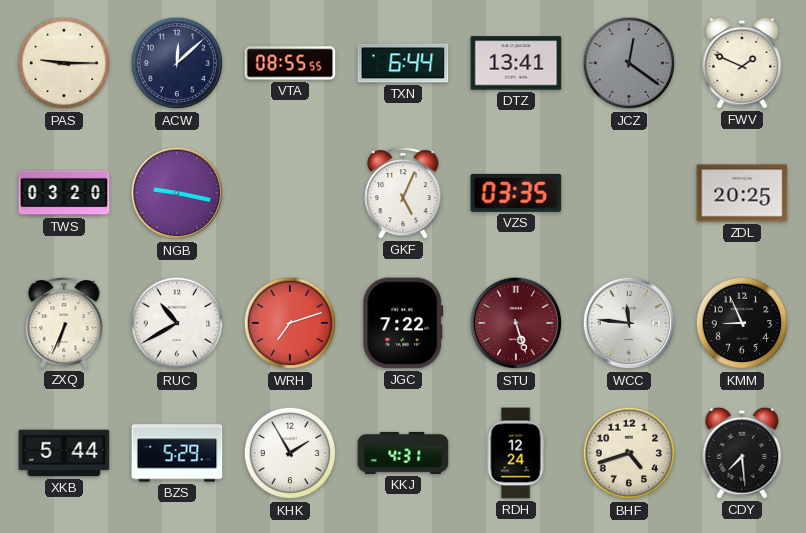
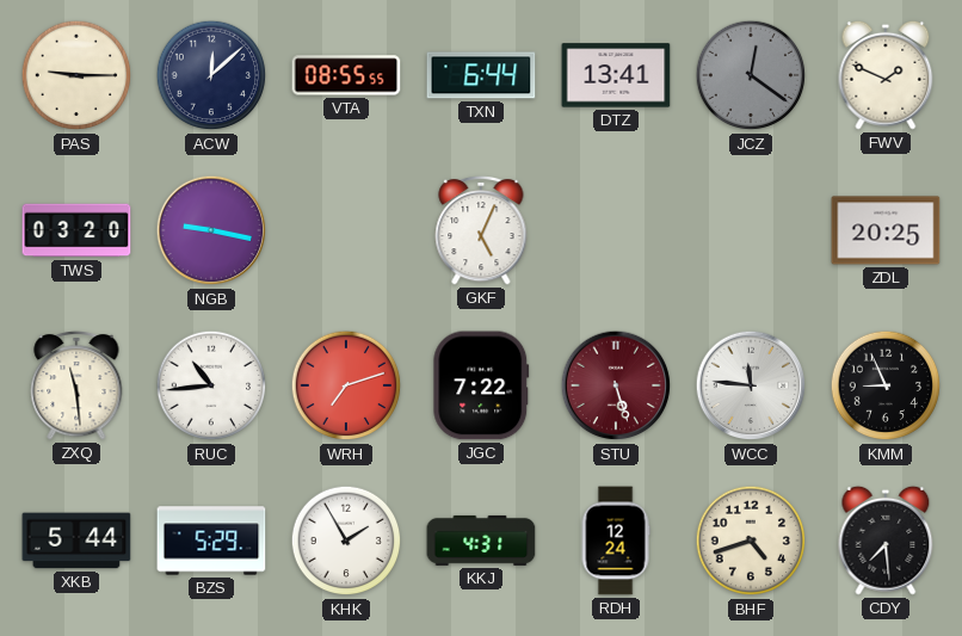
VZS: 03:35 -> none
ZXQ: 6:34 -> 11:29
RUC: 10:40 -> 10:44
